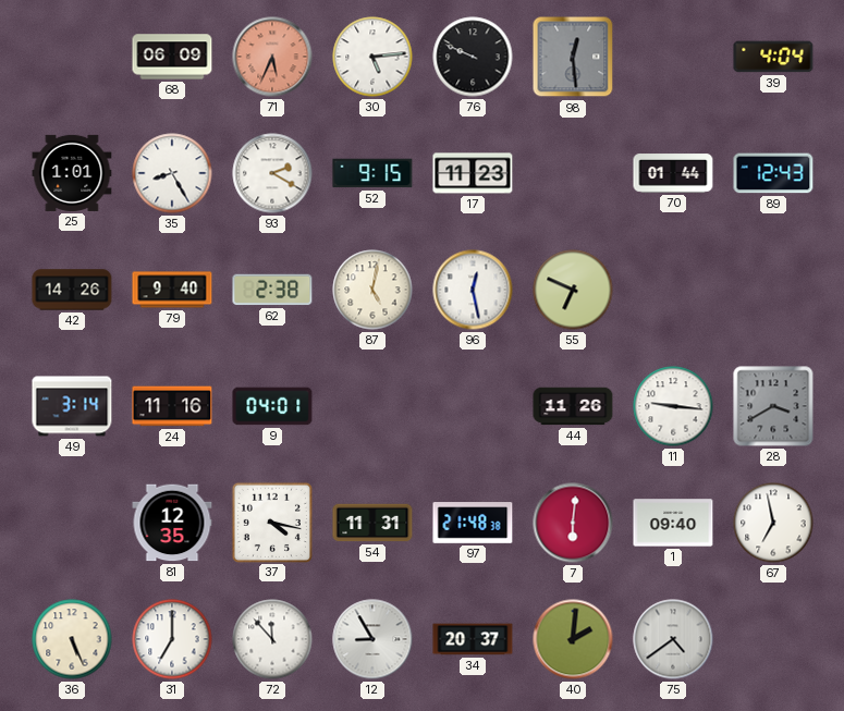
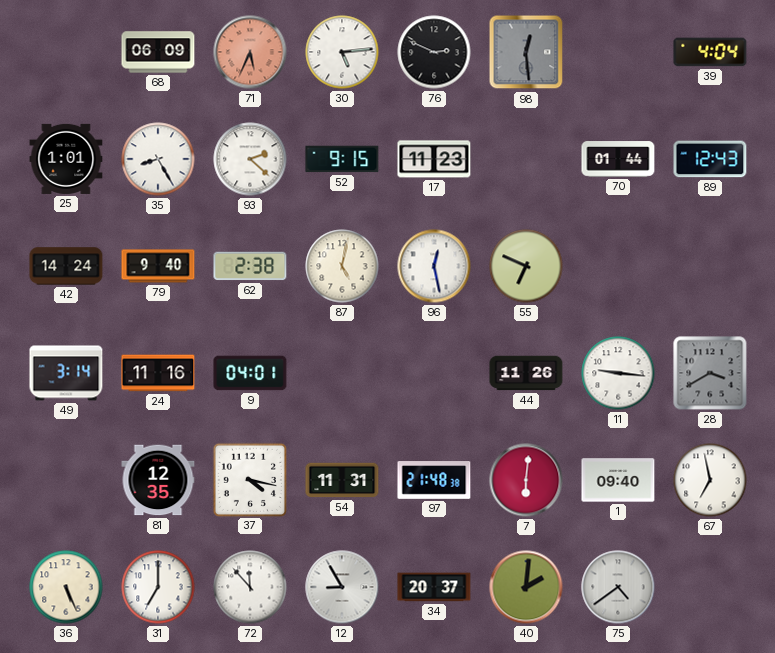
76: 9:49 -> 2:49
93: 2:20 -> 2:22
42: 14:26 -> 14:24
